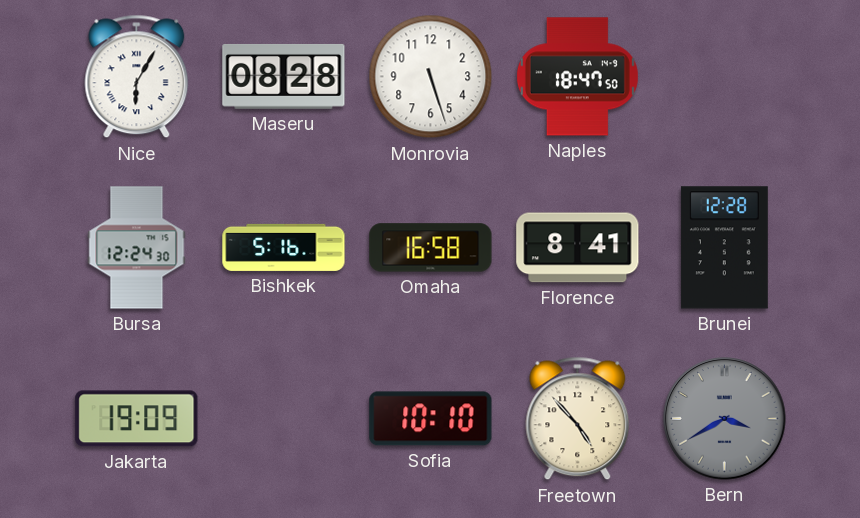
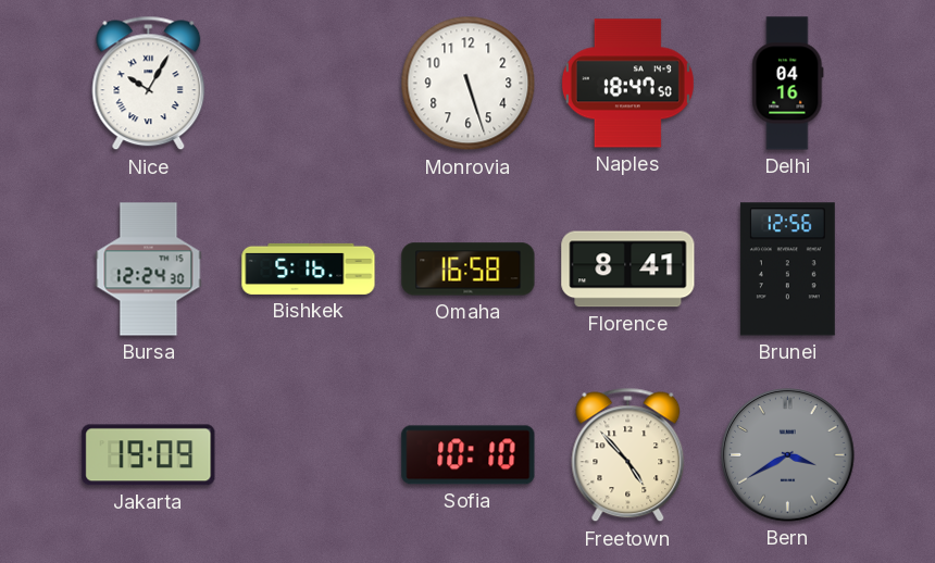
Nice: 6:05 -> 10:05
Maseru: 08:28 -> none
Delhi: none -> 04:16
Brunei: 12:28 -> 12:56
